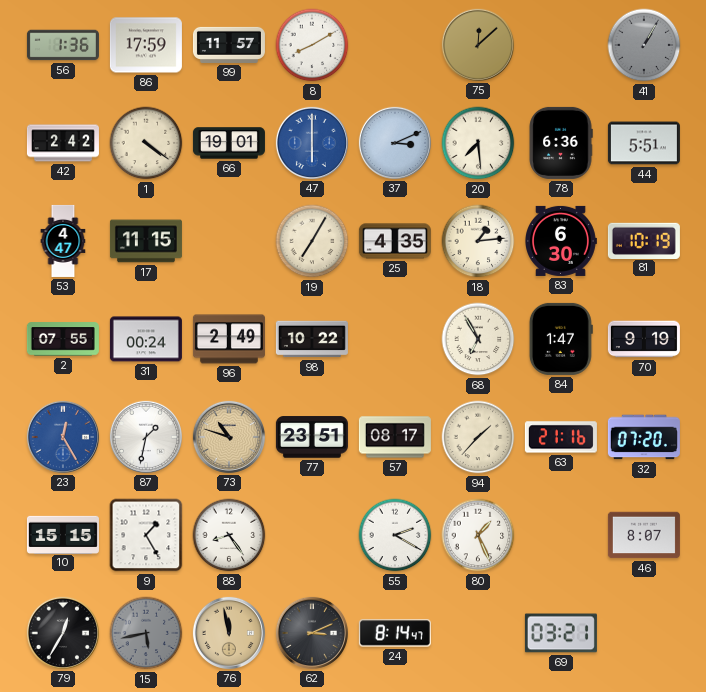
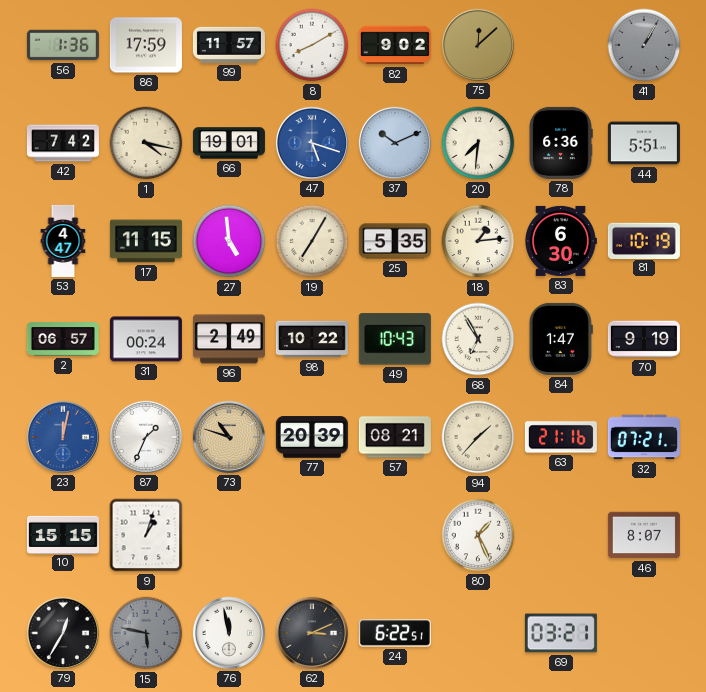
82: none -> 9:02
42: 2:42 -> 7:42
1: 4:21 -> 4:17
47: 6:00 -> 5:18
37: 3:11 -> 10:11
20: 7:29 -> 7:31
27: none -> 4:59
25: 4:35 -> 5:35
2: 07:55 -> 06:57
49: none -> 10:43
23: 12:25 -> 12:02
87: 1:32 -> 1:34
77: 23:51 -> 20:39
57: 08:17 -> 08:21
32: 07:20 -> 07:21
9: 1:25 -> 1:03
88: 8:24 -> none
55: 2:20 -> none
15: 5:43 -> 5:47
76 dial: champagne -> white
24: 8:14 -> 6:22
